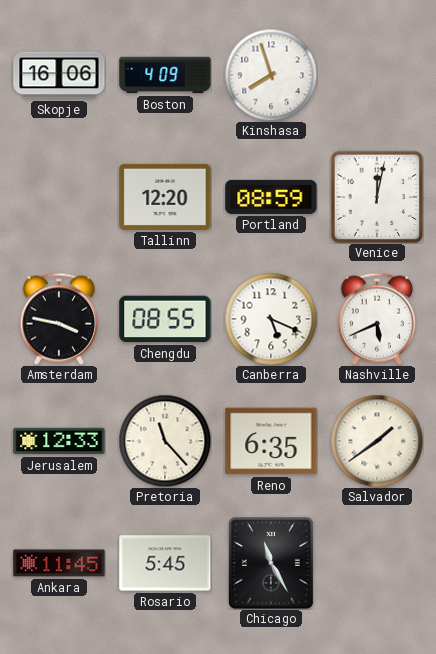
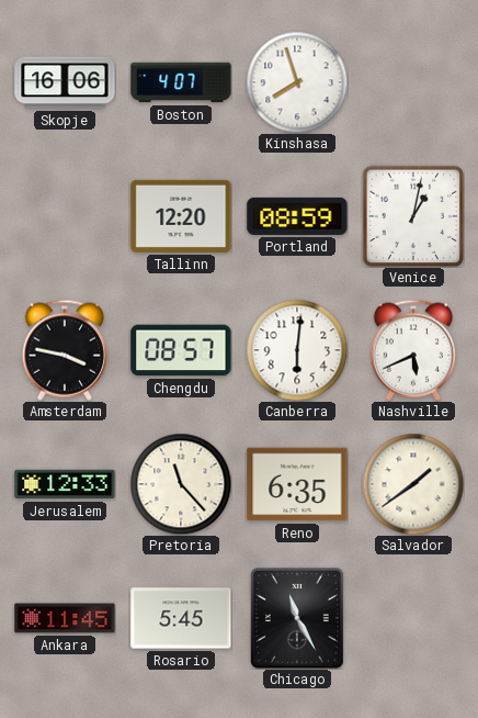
Boston: 4:09 -> 4:07
Venice: 12:02 -> 1:02
Chengdu: 08:55 -> 08:57
Canberra: 5:19 -> 6:01
